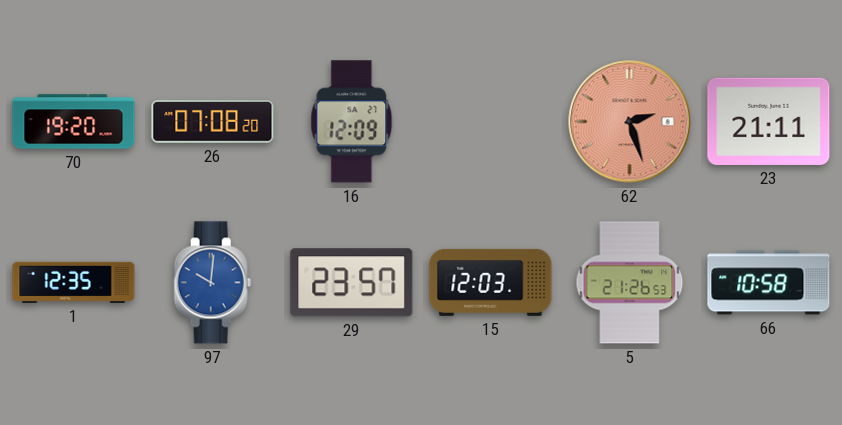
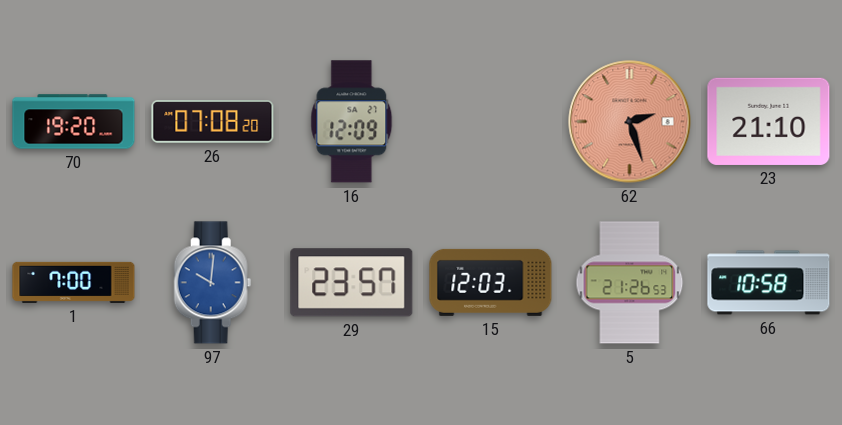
23: 21:11 -> 21:10
1: 12:35 -> 7:00
